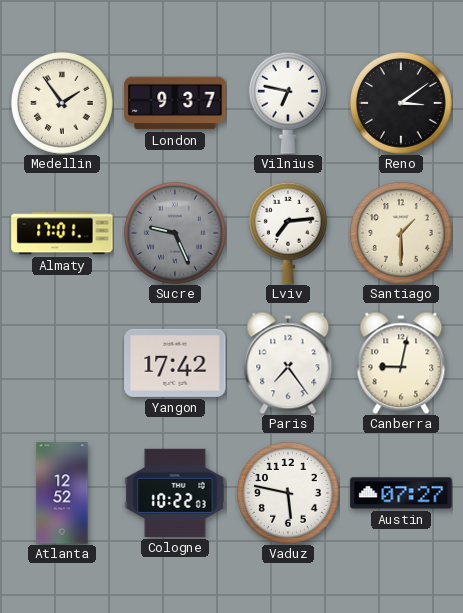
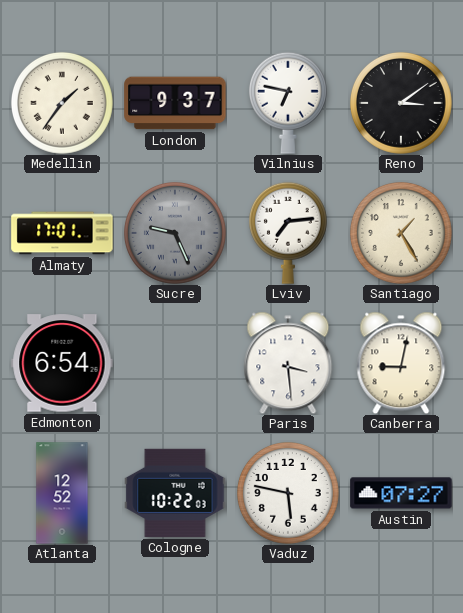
Medellin: 1:54 -> 1:36
Santiago: 1:30 -> 1:25
Edmonton: none -> 6:54
Yangon: 17:42 -> none
Paris: 7:24 -> 3:29
